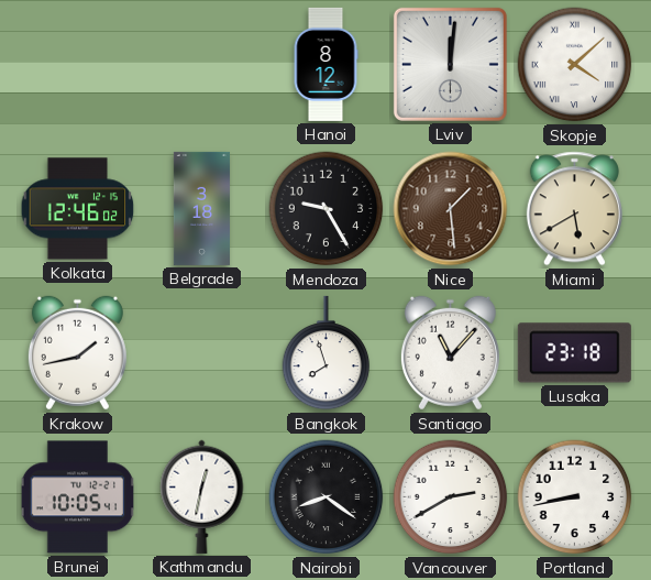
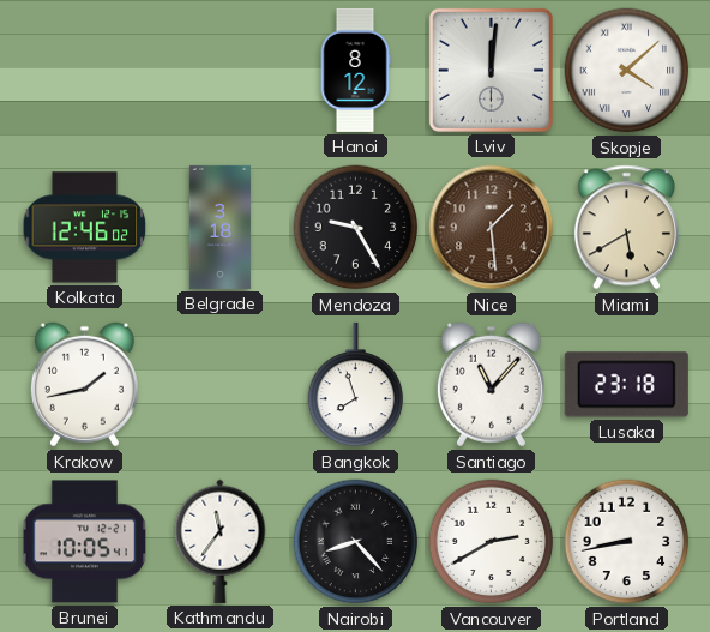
Kathmandu: 12:32 -> 11:36
Nairobi: 8:21 -> 8:23
